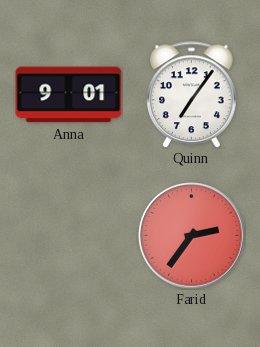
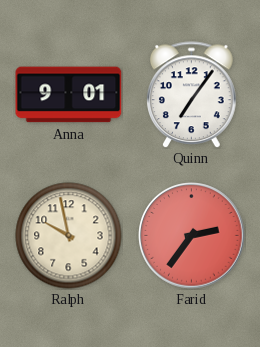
Ralph: none -> 9:58
